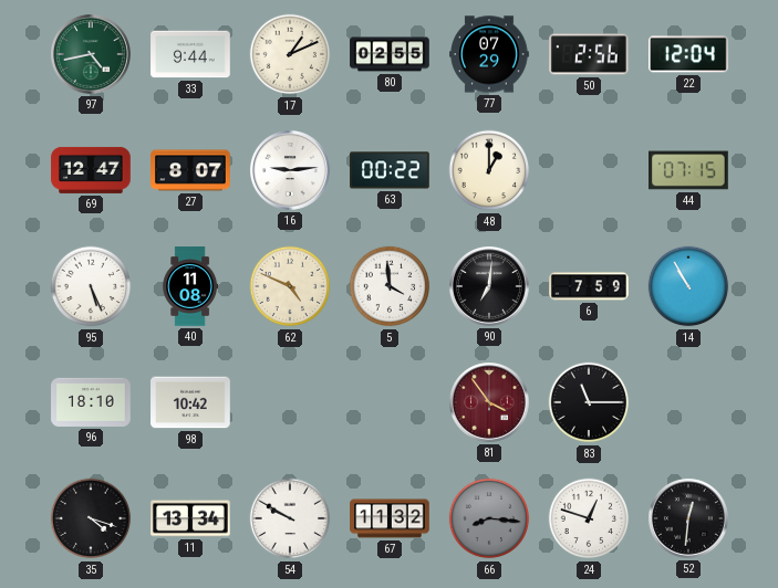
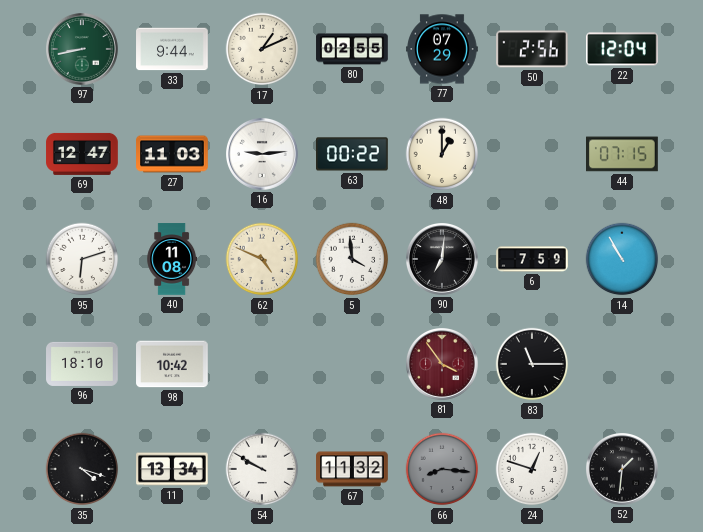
97: 4:43 -> 8:43
27: 8:07 -> 11:03
95: 5:26 -> 6:12
52: 12:31 -> 1:31
